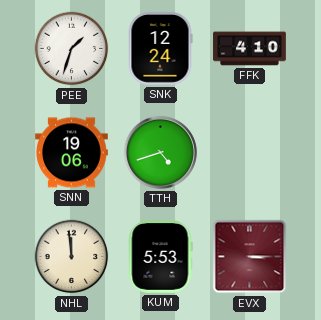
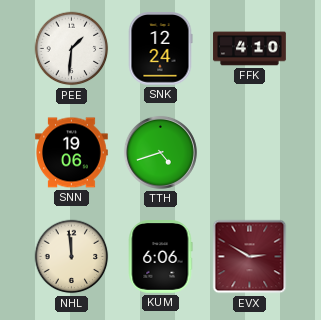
PEE: 1:33 -> 1:31
KUM: 5:53 -> 6:06
EVX: 3:15 -> 2:50
